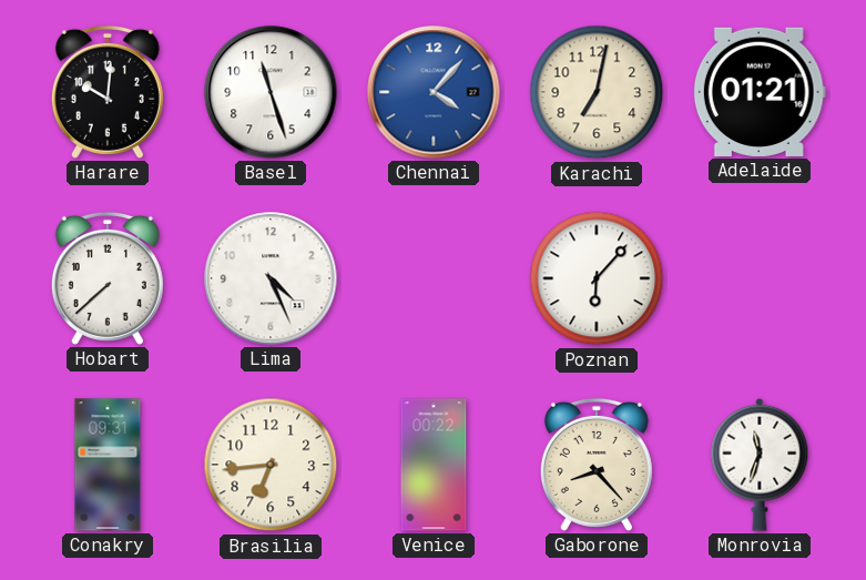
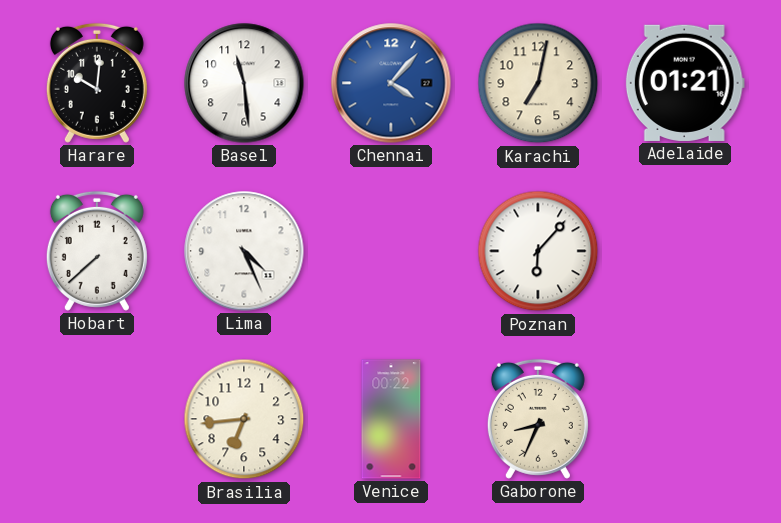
Basel: 11:27 -> 11:29
Conakry: 09:31 -> none
Gaborone: 8:23 -> 8:34
Monrovia: 11:33 -> none
